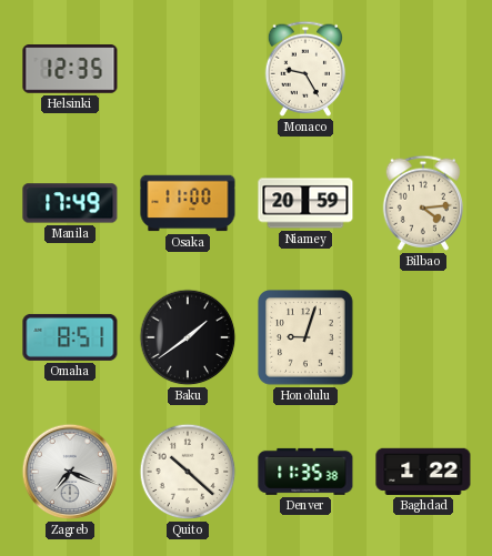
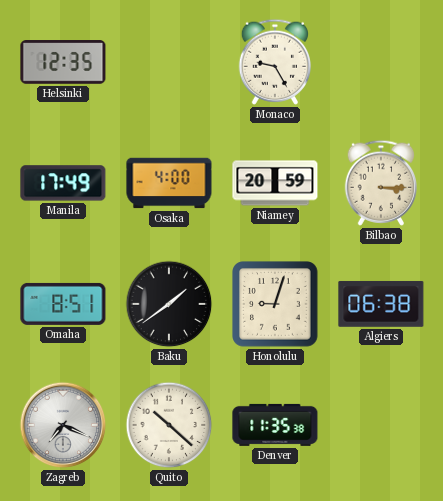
Osaka: 11:00 -> 4:00
Bilbao: 4:14 -> 3:15
Algiers: none -> 06:38
Baghdad: 1:22 -> none
